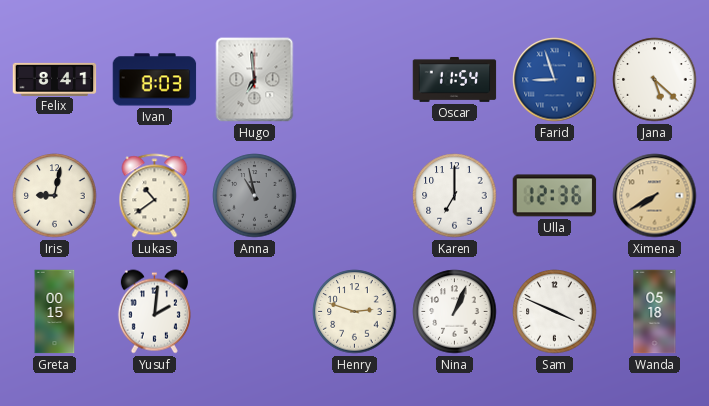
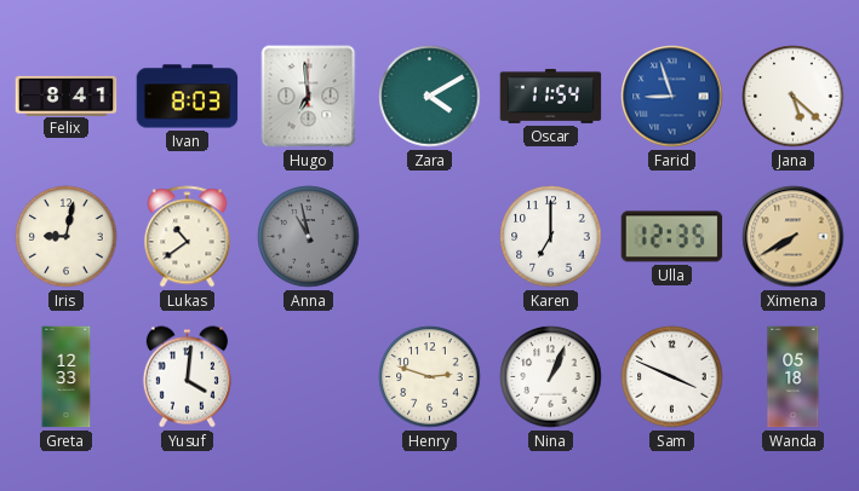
Zara: none -> 4:10
Ulla: 12:36 -> 12:35
Greta: 00:15 -> 12:33
Yusuf: 2:01 -> 4:01
